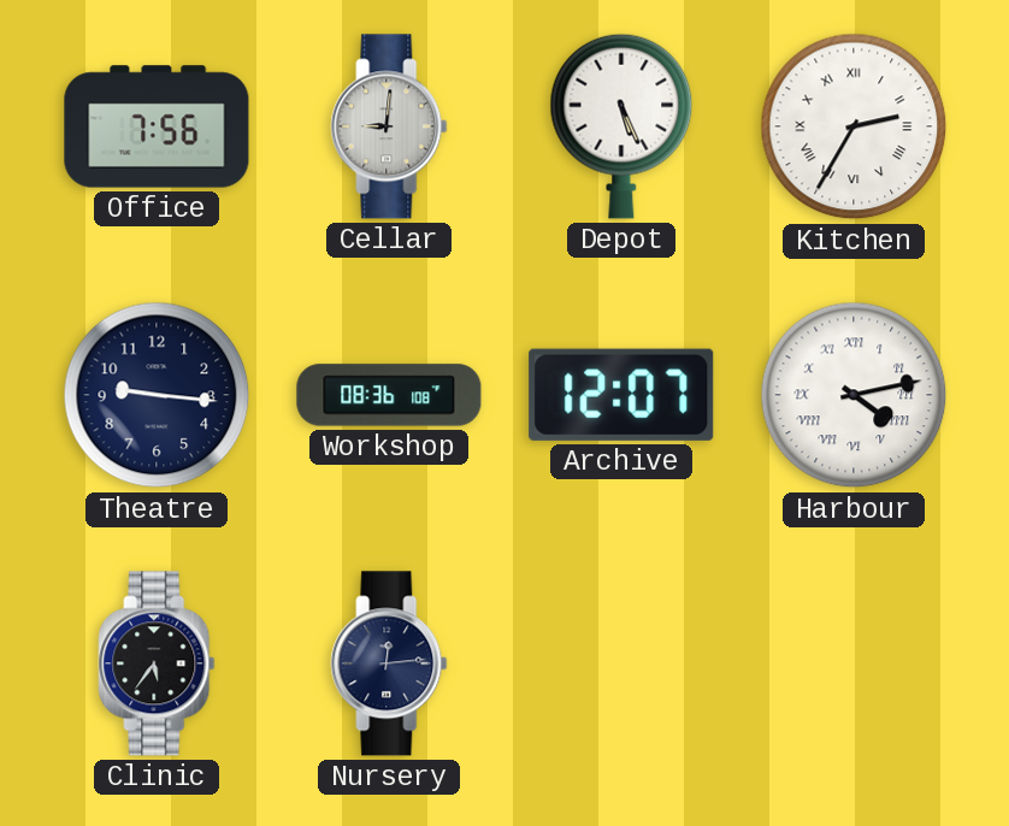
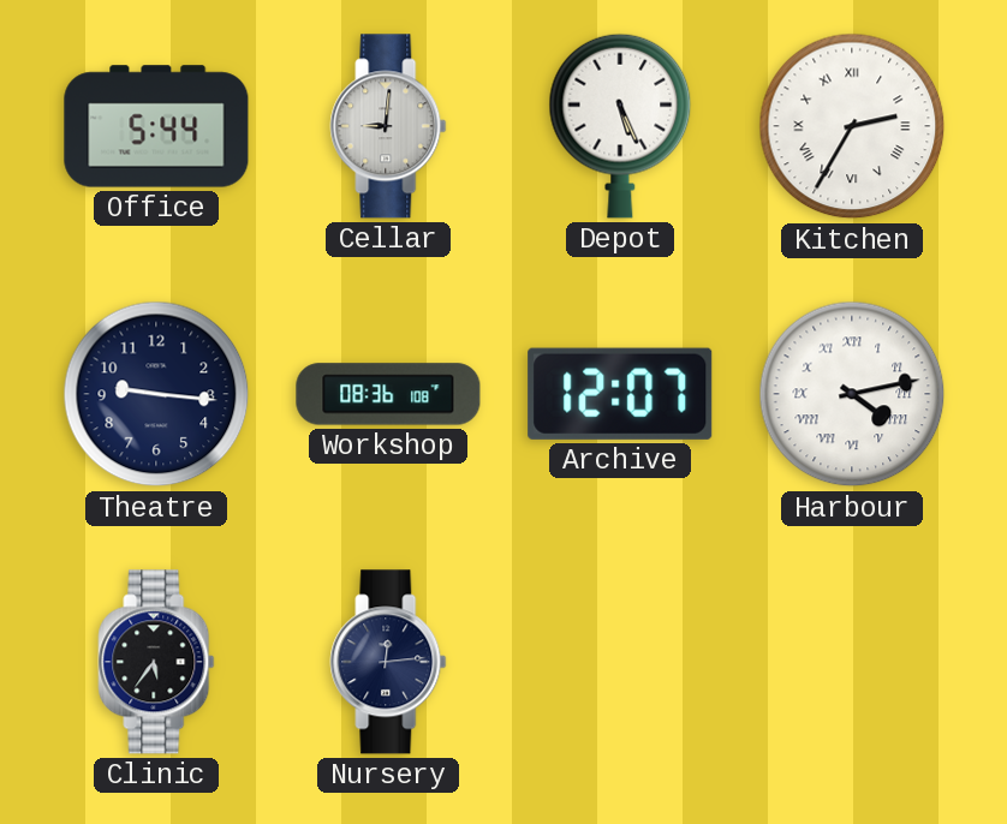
Office: 7:56 -> 5:44
